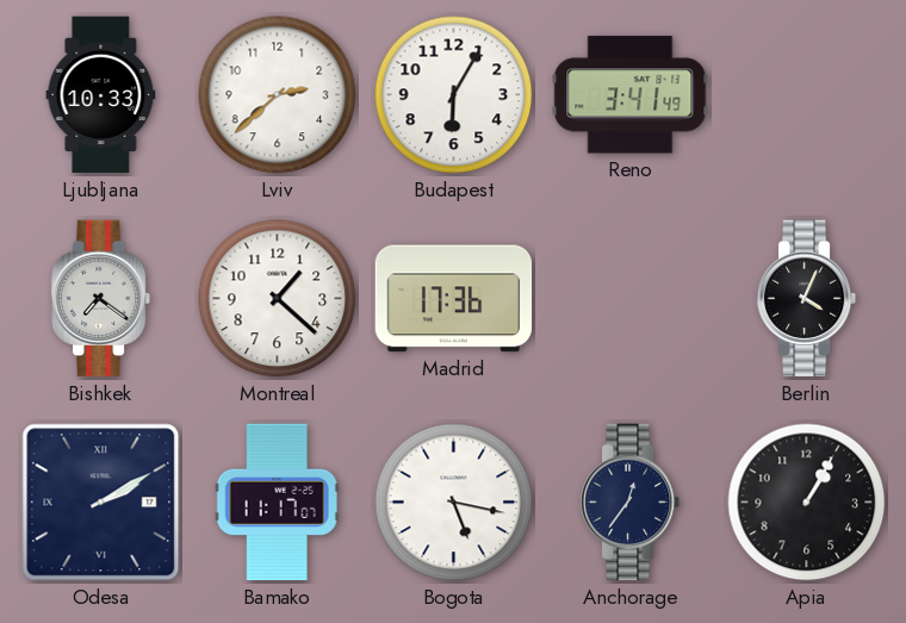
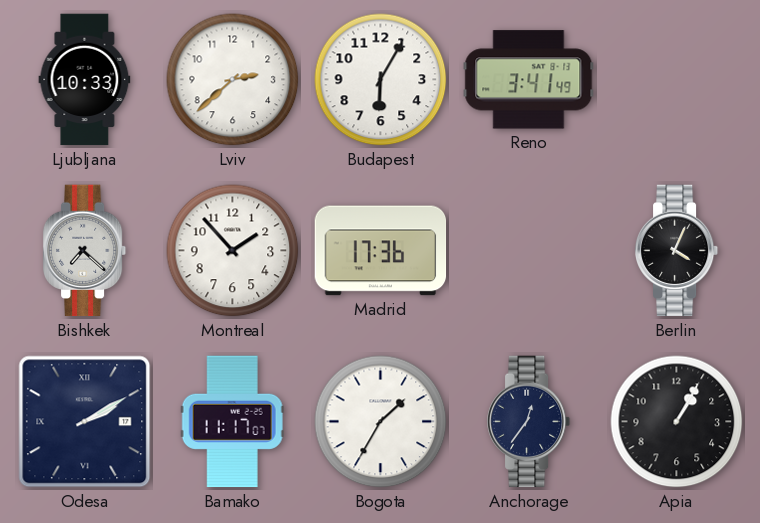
Bishkek: 7:21 -> 7:22
Montreal: 1:22 -> 1:53
Bogota: 5:17 -> 1:35
